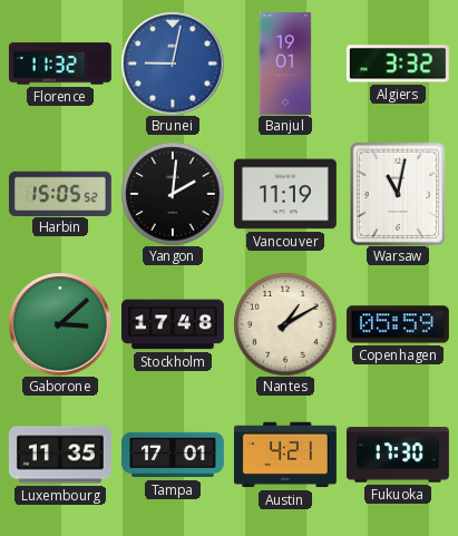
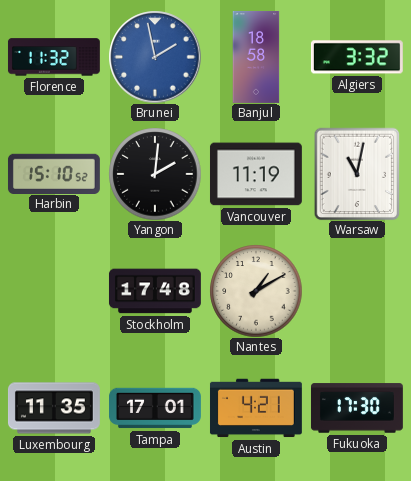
Brunei: 9:02 -> 1:58
Banjul: 19:01 -> 18:58
Harbin: 15:05 -> 15:10
Gaborone: 3:08 -> none
Copenhagen: 05:59 -> none
